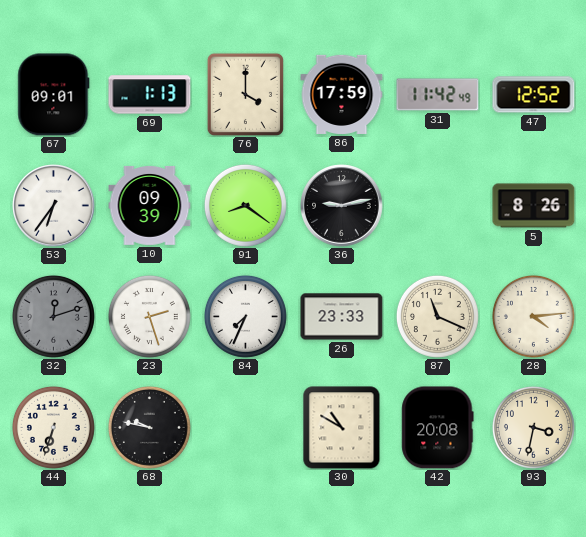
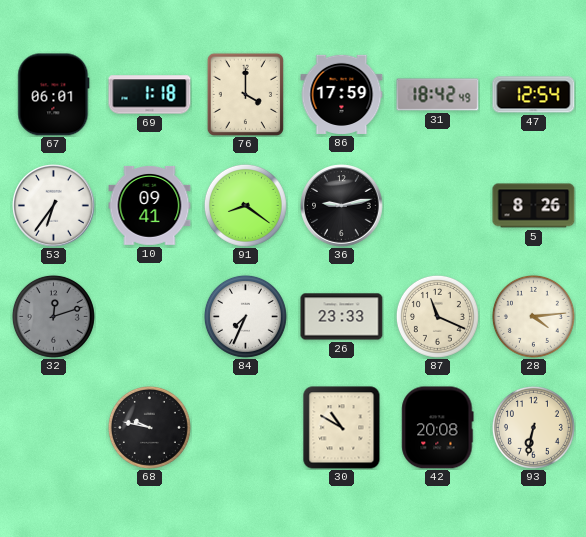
67: 09:01 -> 06:01
69: 1:13 -> 1:18
31: 11:42 -> 18:42
47: 12:52 -> 12:54
10: 09:39 -> 09:41
23: 2:27 -> none
44: 6:33 -> none
93: 3:32 -> 6:32
